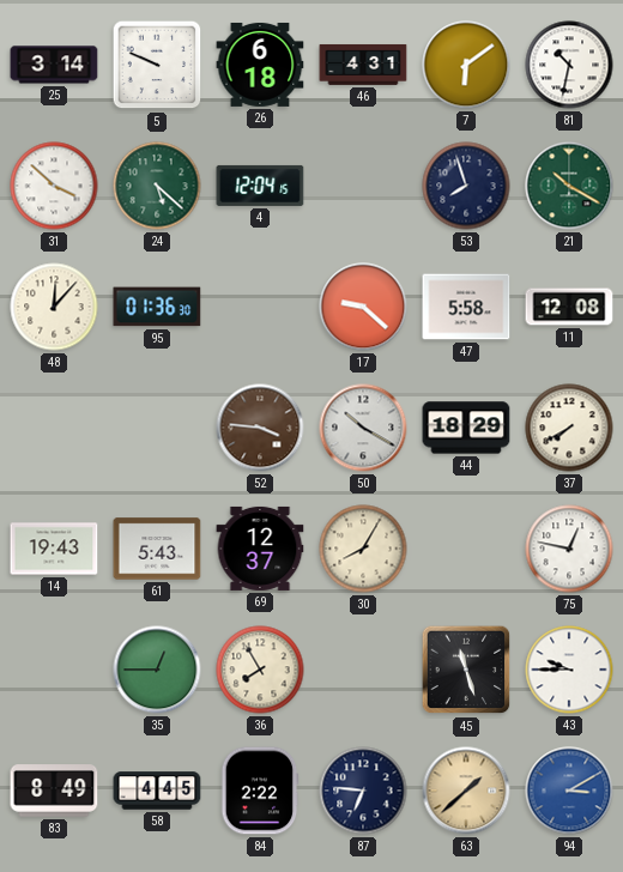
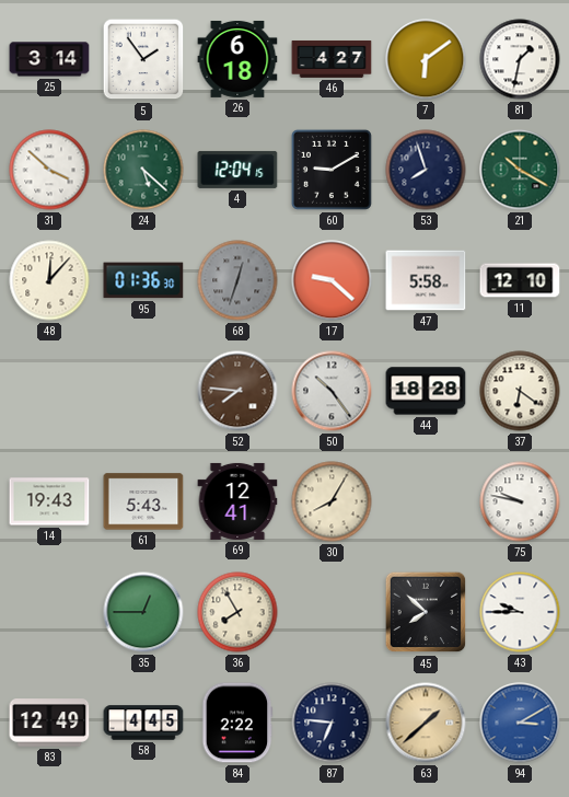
5: 9:49 -> 1:54
46: 4:31 -> 4:27
81: 10:32 -> 1:32
60: none -> 9:10
68: none -> 12:33
11: 12:08 -> 12:10
52: 3:46 -> 7:46
50: 10:20 -> 10:24
44: 18:29 -> 18:28
37: 7:40 -> 6:21
69: 12:37 -> 12:41
75: 12:47 -> 9:47
45: 11:27 -> 7:52
83: 8:49 -> 12:49
